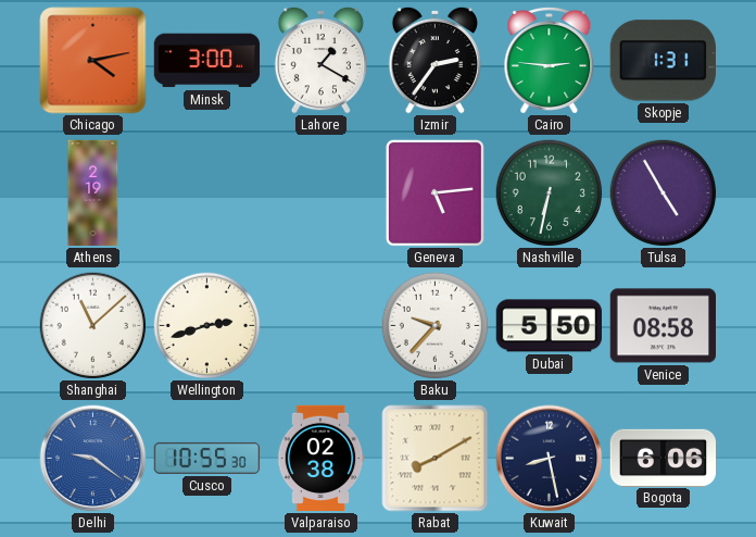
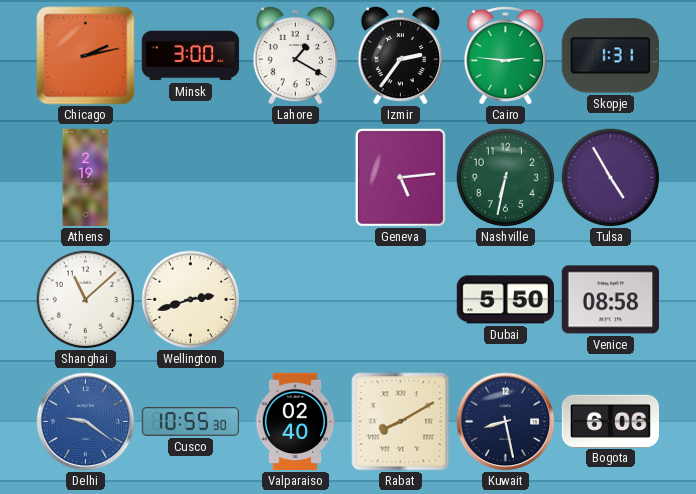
Chicago: 4:13 -> 2:13
Baku: 9:37 -> none
Valparaiso: 02:38 -> 02:40
